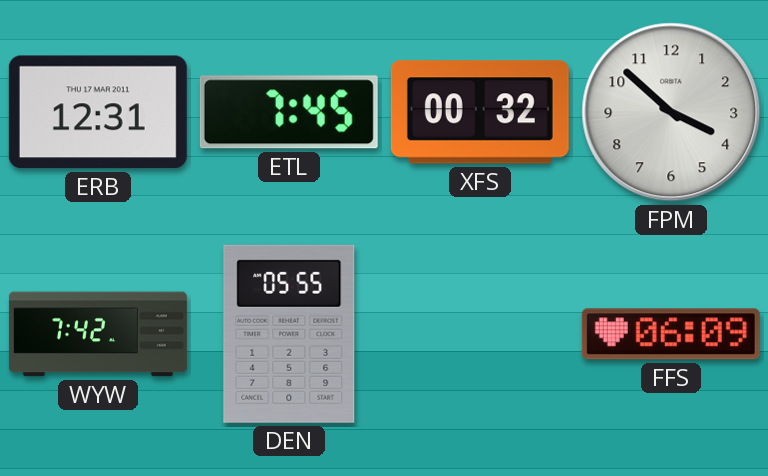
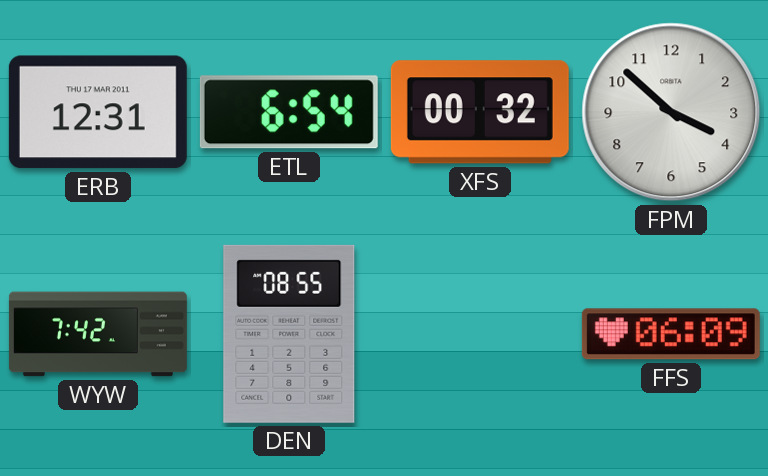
ETL: 7:45 -> 6:54
DEN: 05:55 -> 08:55
